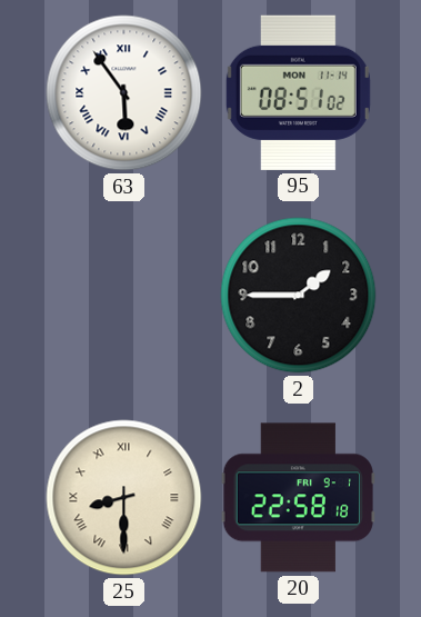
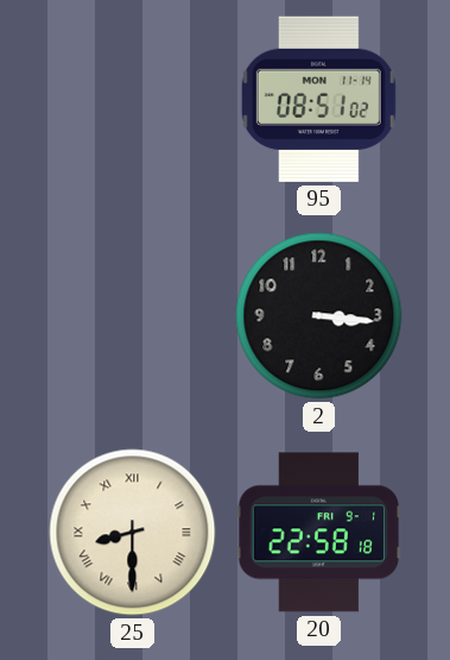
63: 5:54 -> none
2: 1:45 -> 3:16
